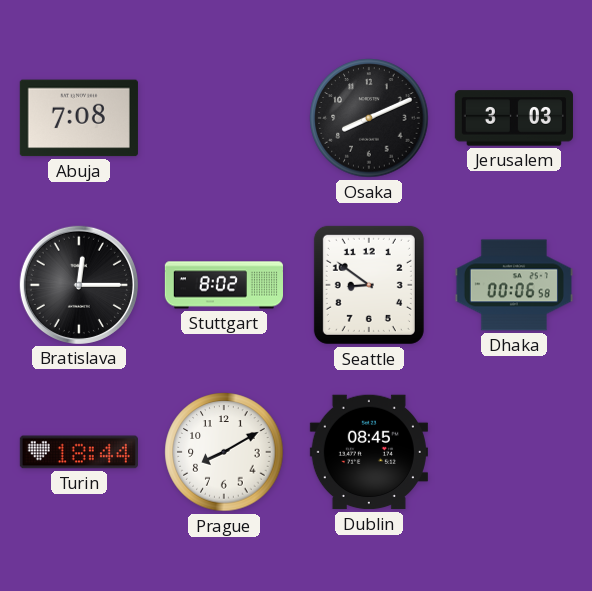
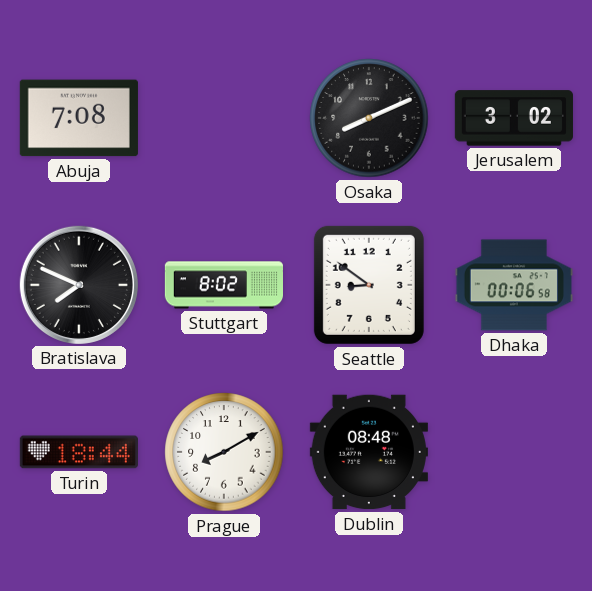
Jerusalem: 3:03 -> 3:02
Bratislava: 12:15 -> 7:49
Dublin: 08:45 -> 08:48
